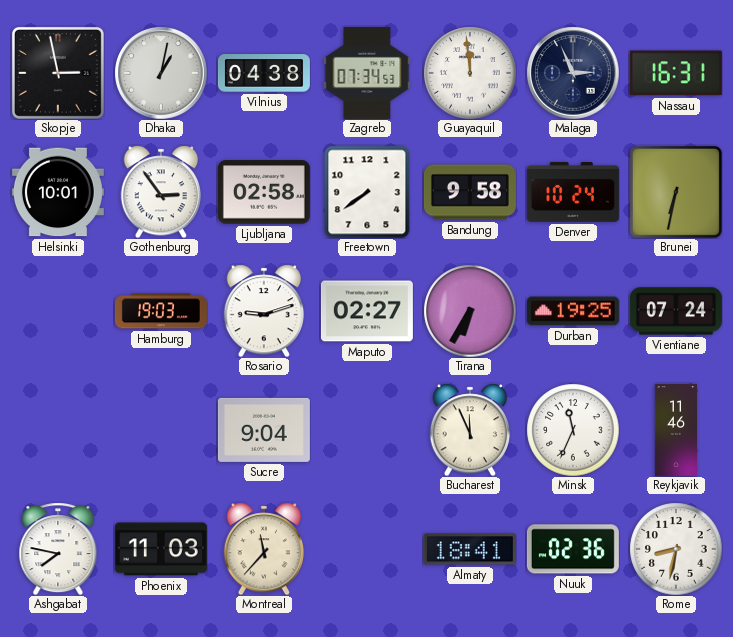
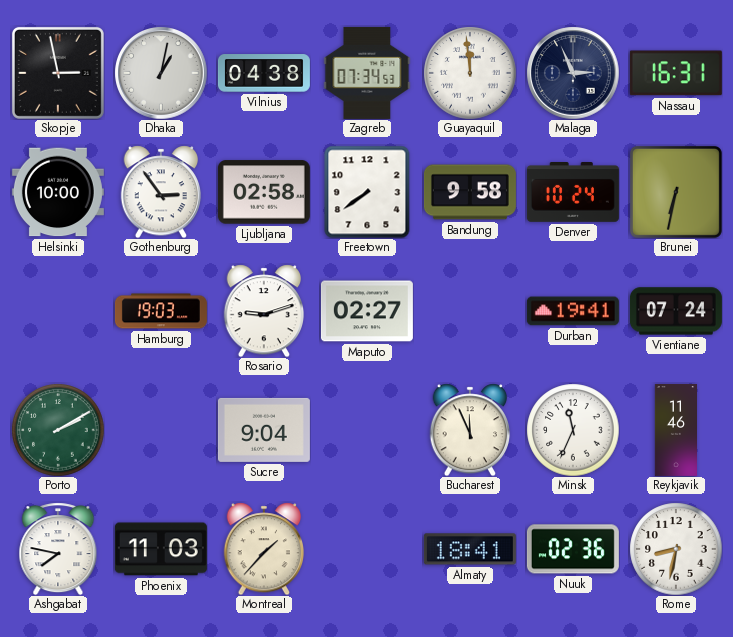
Helsinki: 10:01 -> 10:00
Tirana: 6:35 -> none
Durban: 19:25 -> 19:41
Porto: none -> 2:10
Montreal: 11:37 -> 1:37
